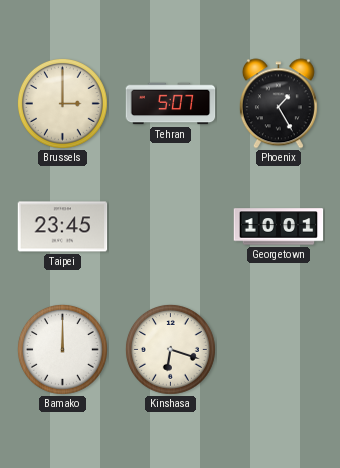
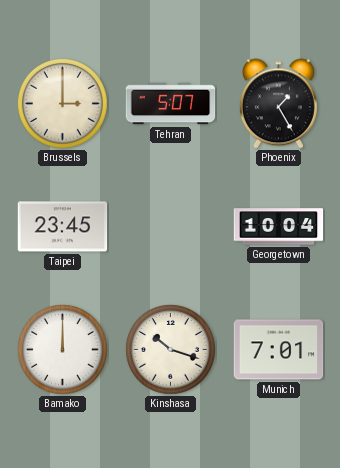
Georgetown: 10:01 -> 10:04
Kinshasa: 6:18 -> 10:18
Munich: none -> 7:01
